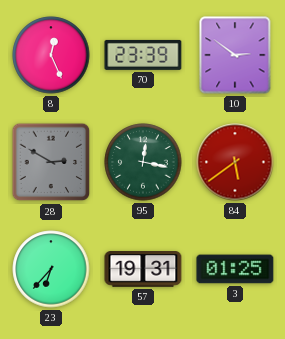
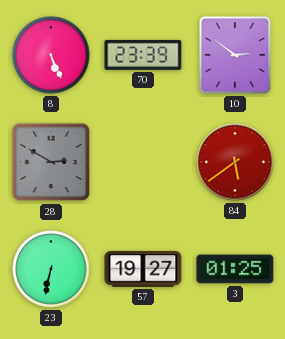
8: 12:26 -> 5:26
95: 12:17 -> none
23: 6:37 -> 6:32
57: 19:31 -> 19:27
